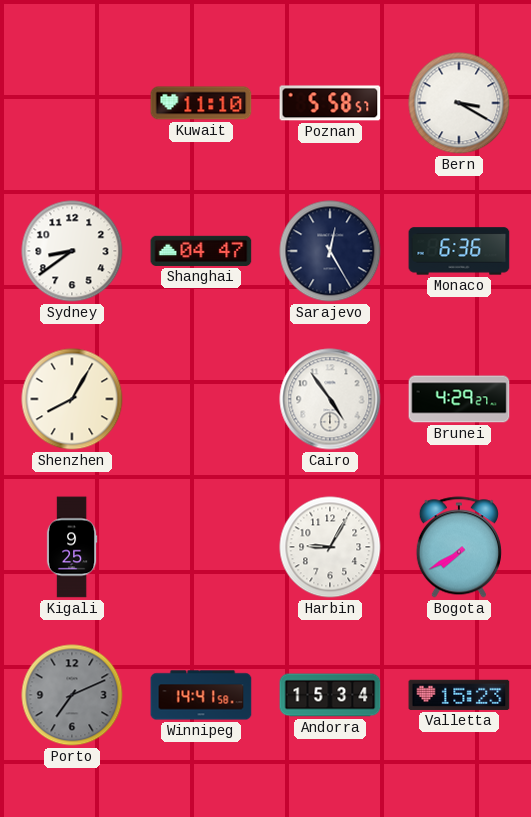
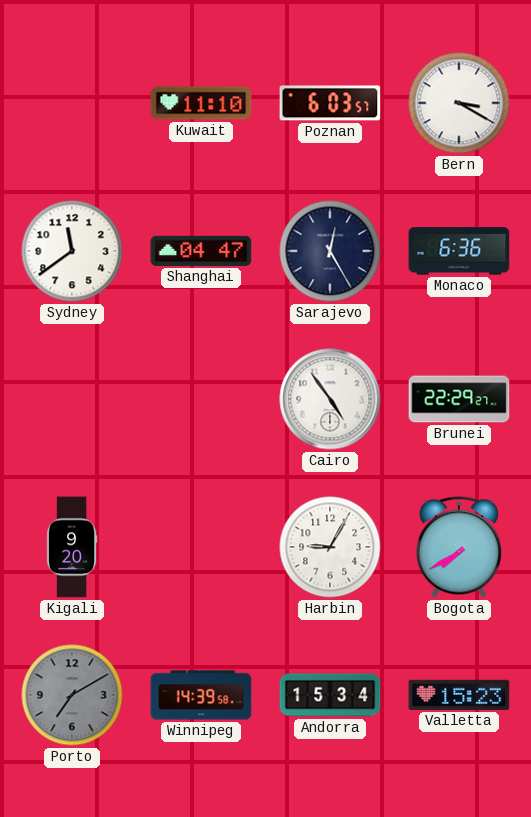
Poznan: 5:58 -> 6:03
Sydney: 8:39 -> 11:39
Shenzhen: 8:05 -> none
Brunei: 4:29 -> 22:29
Kigali: 9:25 -> 9:20
Porto: 7:11 -> 7:10
Winnipeg: 14:41 -> 14:39
